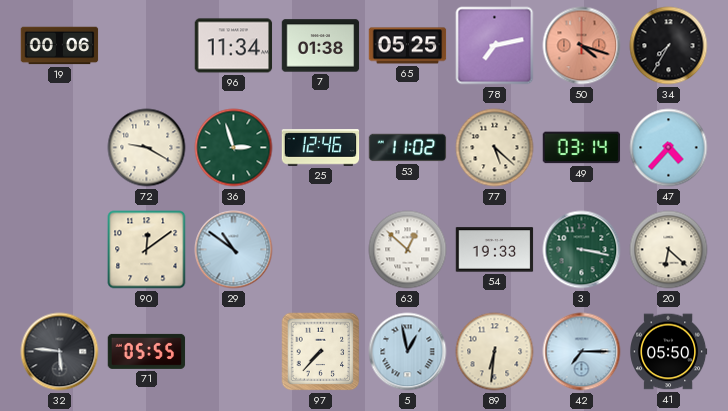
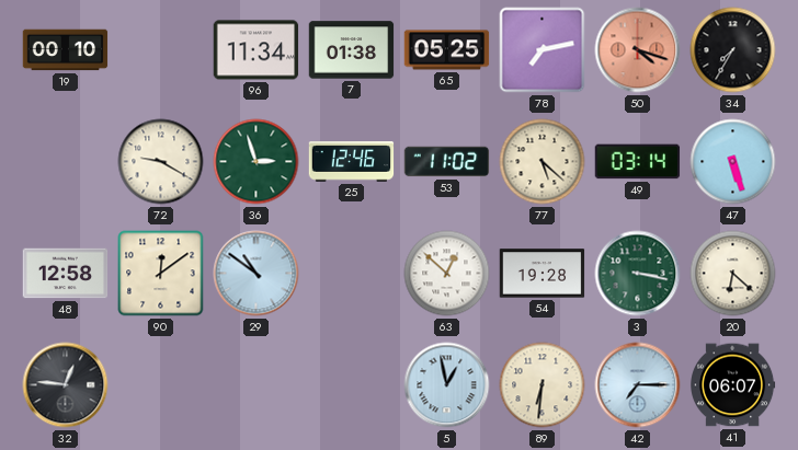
19: 00:06 -> 00:10
47: 4:37 -> 5:27
48: none -> 12:58
54: 19:33 -> 19:28
32: 5:46 -> 12:46
71: 05:55 -> none
97: 7:37 -> none
41: 05:50 -> 06:07
